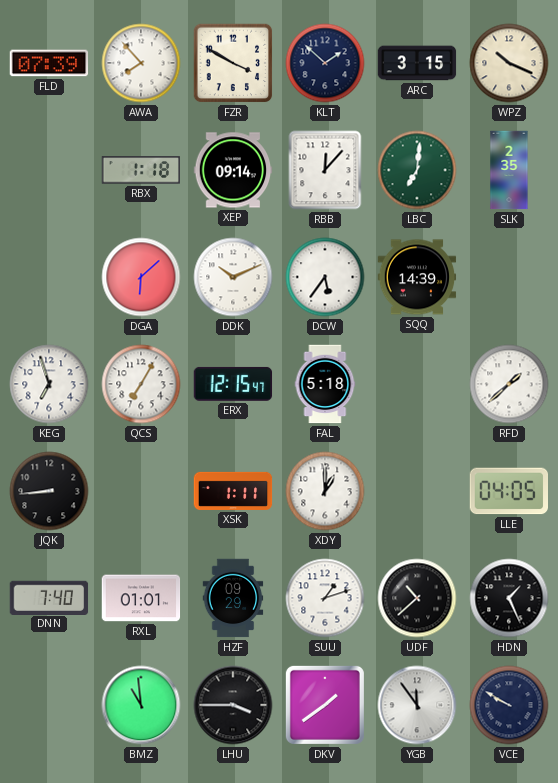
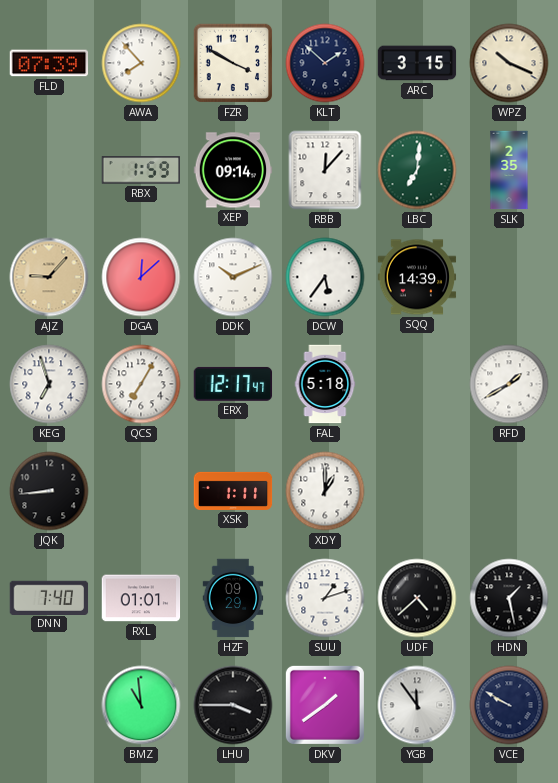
RBX: 1:18 -> 1:59
AJZ: none -> 9:07
DGA: 6:08 -> 12:08
ERX: 12:15 -> 12:17
RFD: 1:38 -> 1:40
LLE: 04:05 -> none
UDF: 10:38 -> 4:38
HDN: 1:26 -> 1:28
